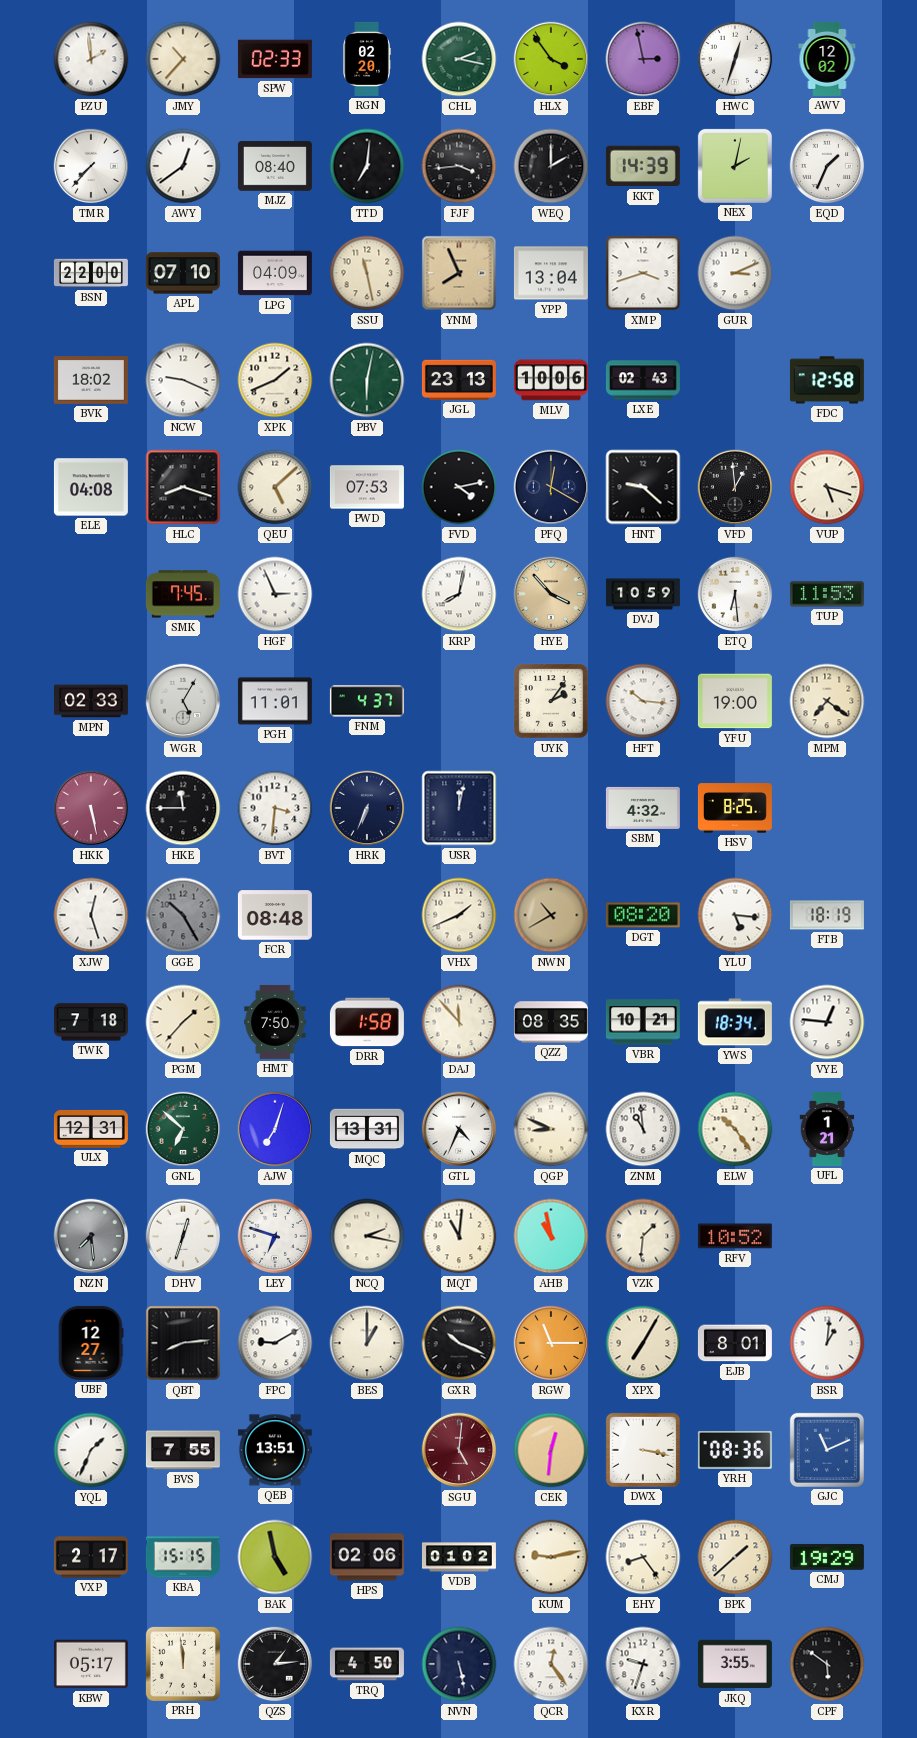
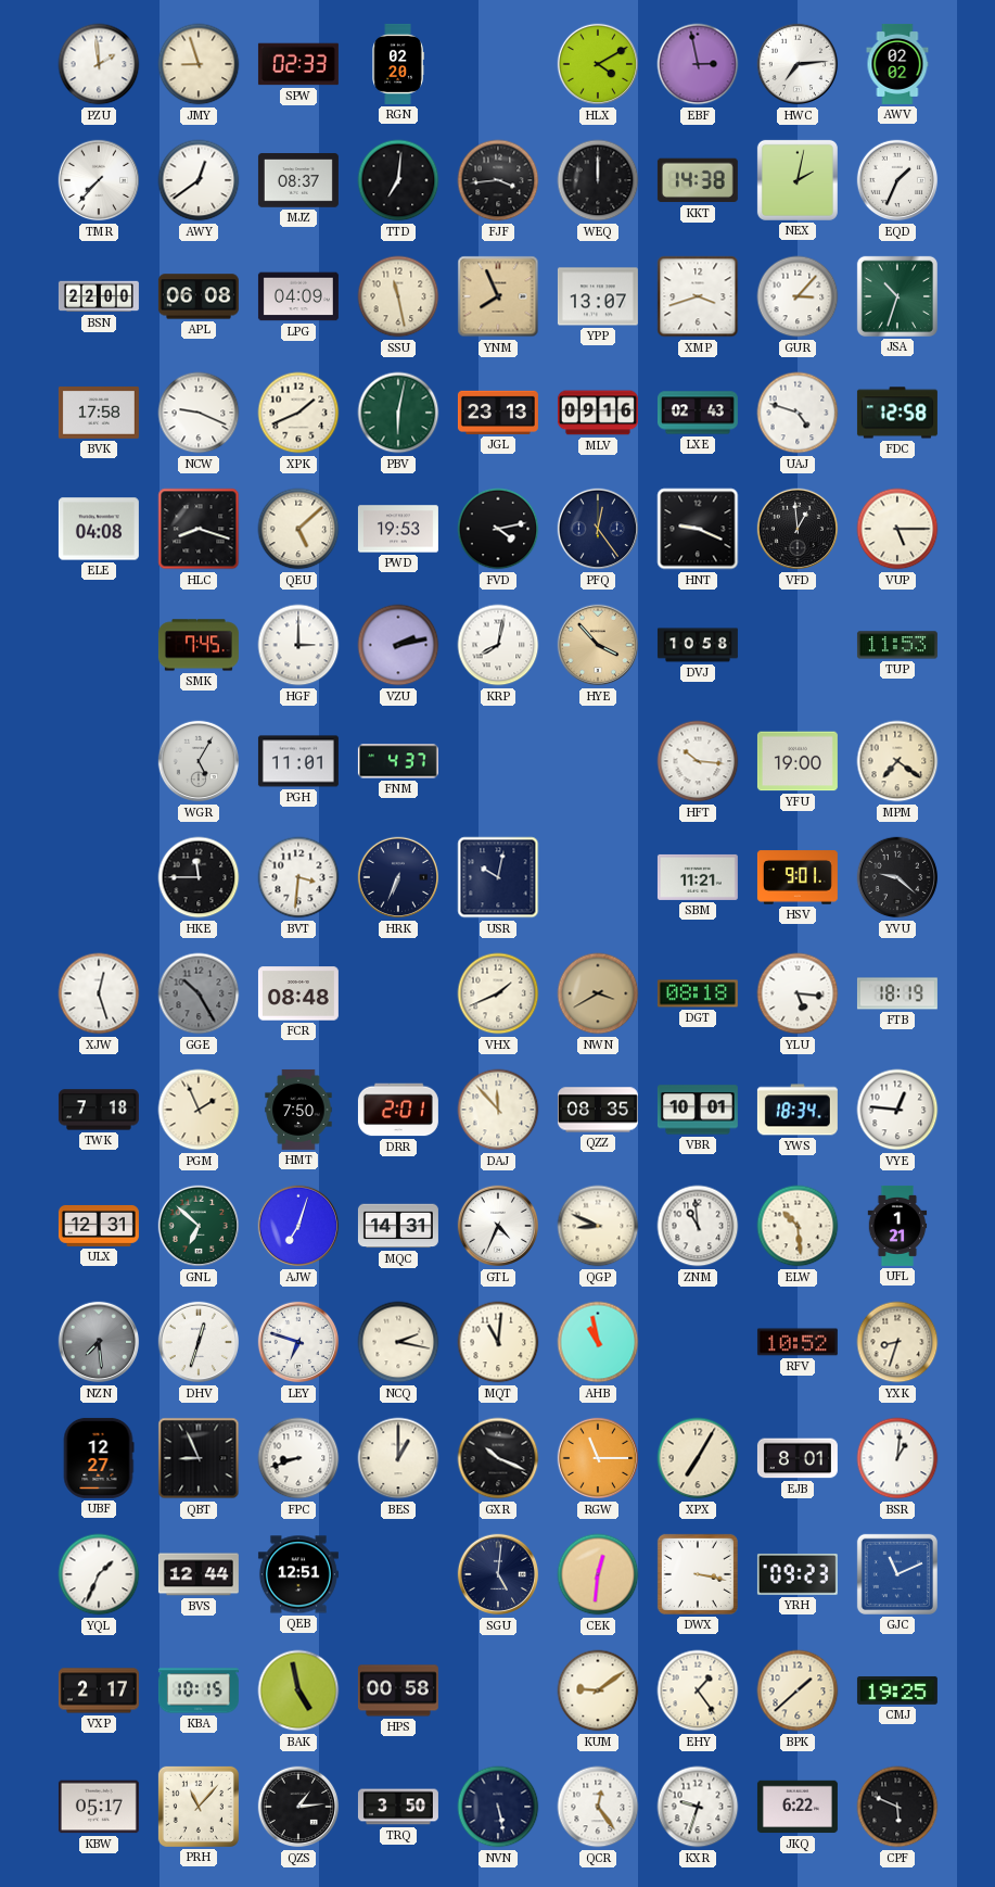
JMY: 10:37 -> 8:57
CHL: 2:17 -> none
HLX: 3:54 -> 4:10
HWC: 12:33 -> 7:14
AWV: 12:02 -> 02:02
MJZ: 08:40 -> 08:37
WEQ: 2:00 -> 12:00
KKT: 14:39 -> 14:38
APL: 07:10 -> 06:08
YPP: 13:04 -> 13:07
GUR: 3:11 -> 3:07
JSA: none -> 10:33
BVK: 18:02 -> 17:58
MLV: 10:06 -> 09:16
UAJ: none -> 4:48
PWD: 07:53 -> 19:53
PFQ: 12:20 -> 12:24
HNT: 9:22 -> 9:19
VUP: 5:18 -> 5:15
HGF: 2:56 -> 3:00
VZU: none -> 2:13
DVJ: 10:59 -> 10:58
ETQ: 6:29 -> none
MPN: 02:33 -> none
UYK: 2:06 -> none
HKK: 5:28 -> none
USR: 12:02 -> 10:02
SBM: 4:32 -> 11:21
HSV: 8:25 -> 9:01
YVU: none -> 9:22
NWN: 10:40 -> 3:40
DGT: 08:20 -> 08:18
PGM: 1:37 -> 1:56
DRR: 1:58 -> 2:01
VBR: 10:21 -> 10:01
MQC: 13:31 -> 14:31
ELW: 10:24 -> 10:29
VZK: 1:31 -> none
YXK: none -> 8:33
QBT: 8:14 -> 8:56
FPC: 9:10 -> 8:42
BVS: 7:55 -> 12:44
QEB: 13:51 -> 12:51
SGU dial: burgundy -> navy
YRH: 08:36 -> 09:23
KBA: 15:15 -> 10:15
HPS: 02:06 -> 00:58
VDB: 01:02 -> none
KUM: 9:13 -> 9:09
EHY: 8:24 -> 1:24
CMJ: 19:29 -> 19:25
PRH: 11:59 -> 11:07
TRQ: 4:50 -> 3:50
JKQ: 3:55 -> 6:22
CPF: 5:51 -> 5:49
